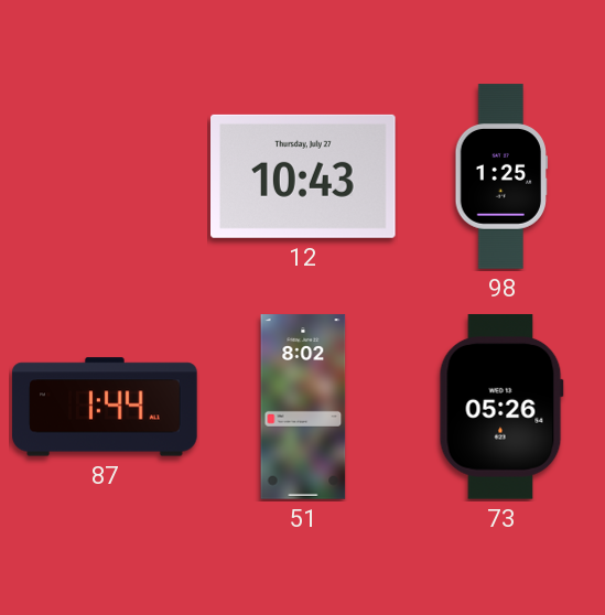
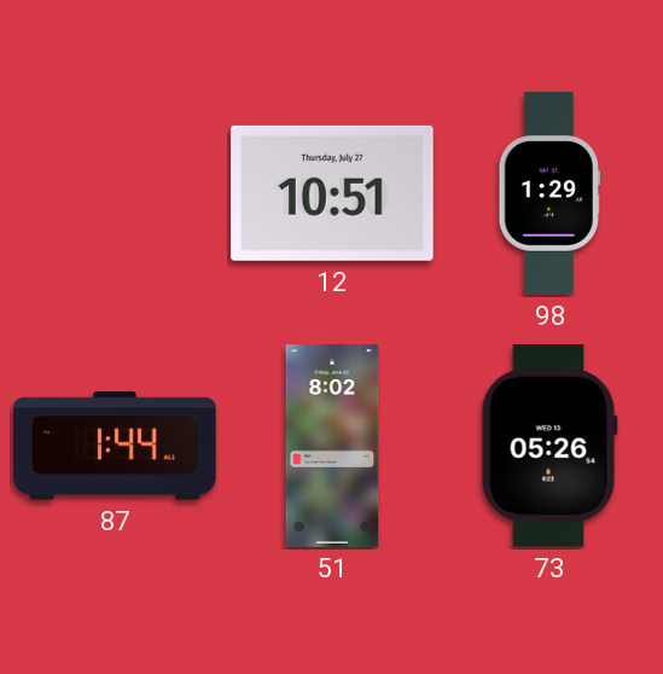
12: 10:43 -> 10:51
98: 1:25 -> 1:29
